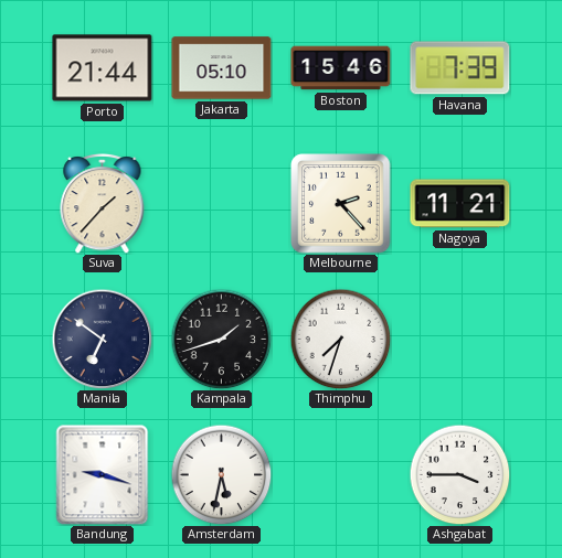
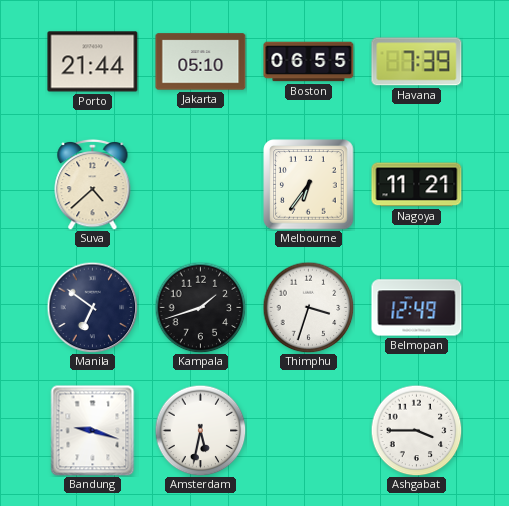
Boston: 15:46 -> 06:55
Suva: 1:37 -> 4:38
Melbourne: 2:23 -> 6:36
Thimphu: 7:33 -> 3:33
Belmopan: none -> 12:49
